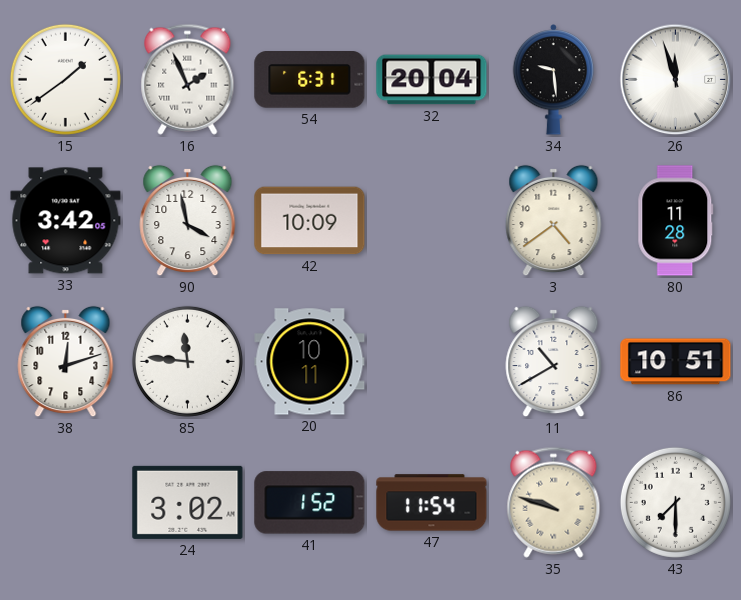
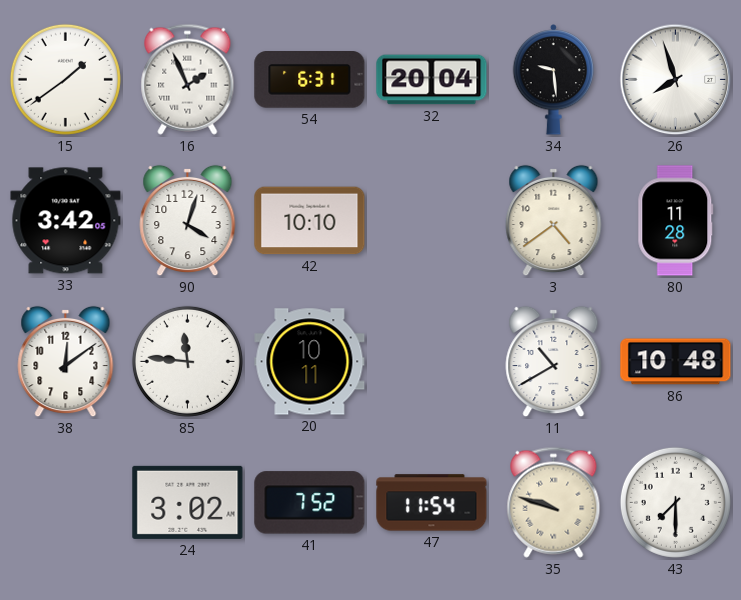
26: 11:57 -> 7:57
90: 3:58 -> 4:03
42: 10:09 -> 10:10
38: 12:12 -> 12:09
86: 10:51 -> 10:48
41: 1:52 -> 7:52
